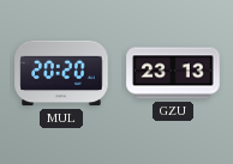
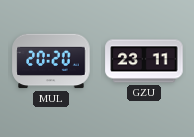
GZU: 23:13 -> 23:11
